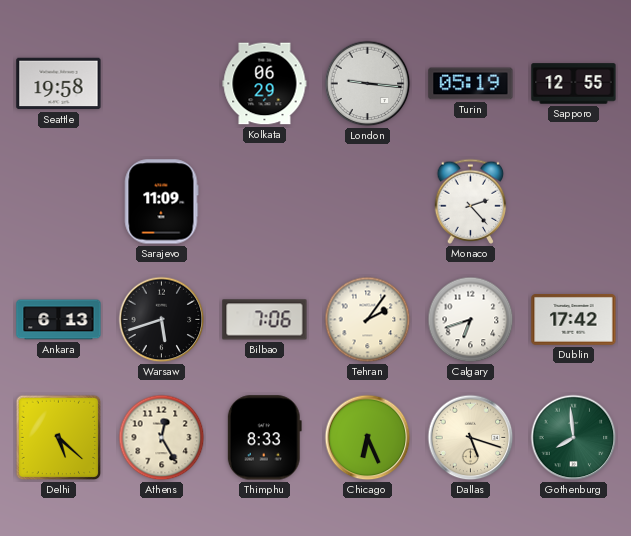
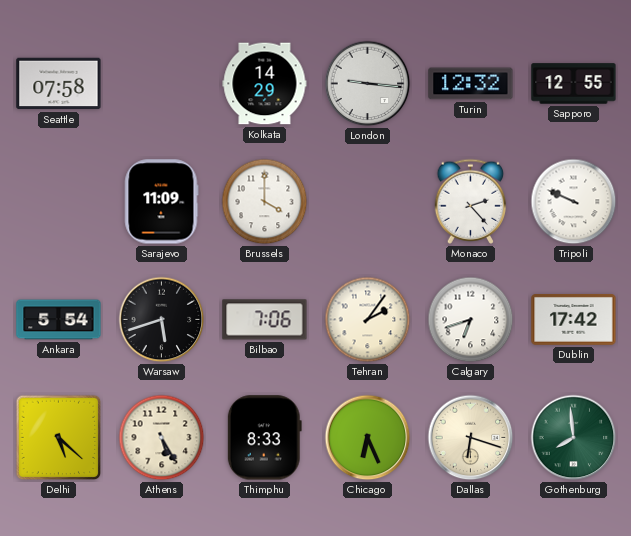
Seattle: 19:58 -> 07:58
Kolkata: 06:29 -> 14:29
Turin: 05:19 -> 12:32
Brussels: none -> 4:00
Tripoli: none -> 9:49
Ankara: 6:13 -> 5:54
Athens: 12:25 -> 5:25
Dallas: 5:18 -> 6:18
